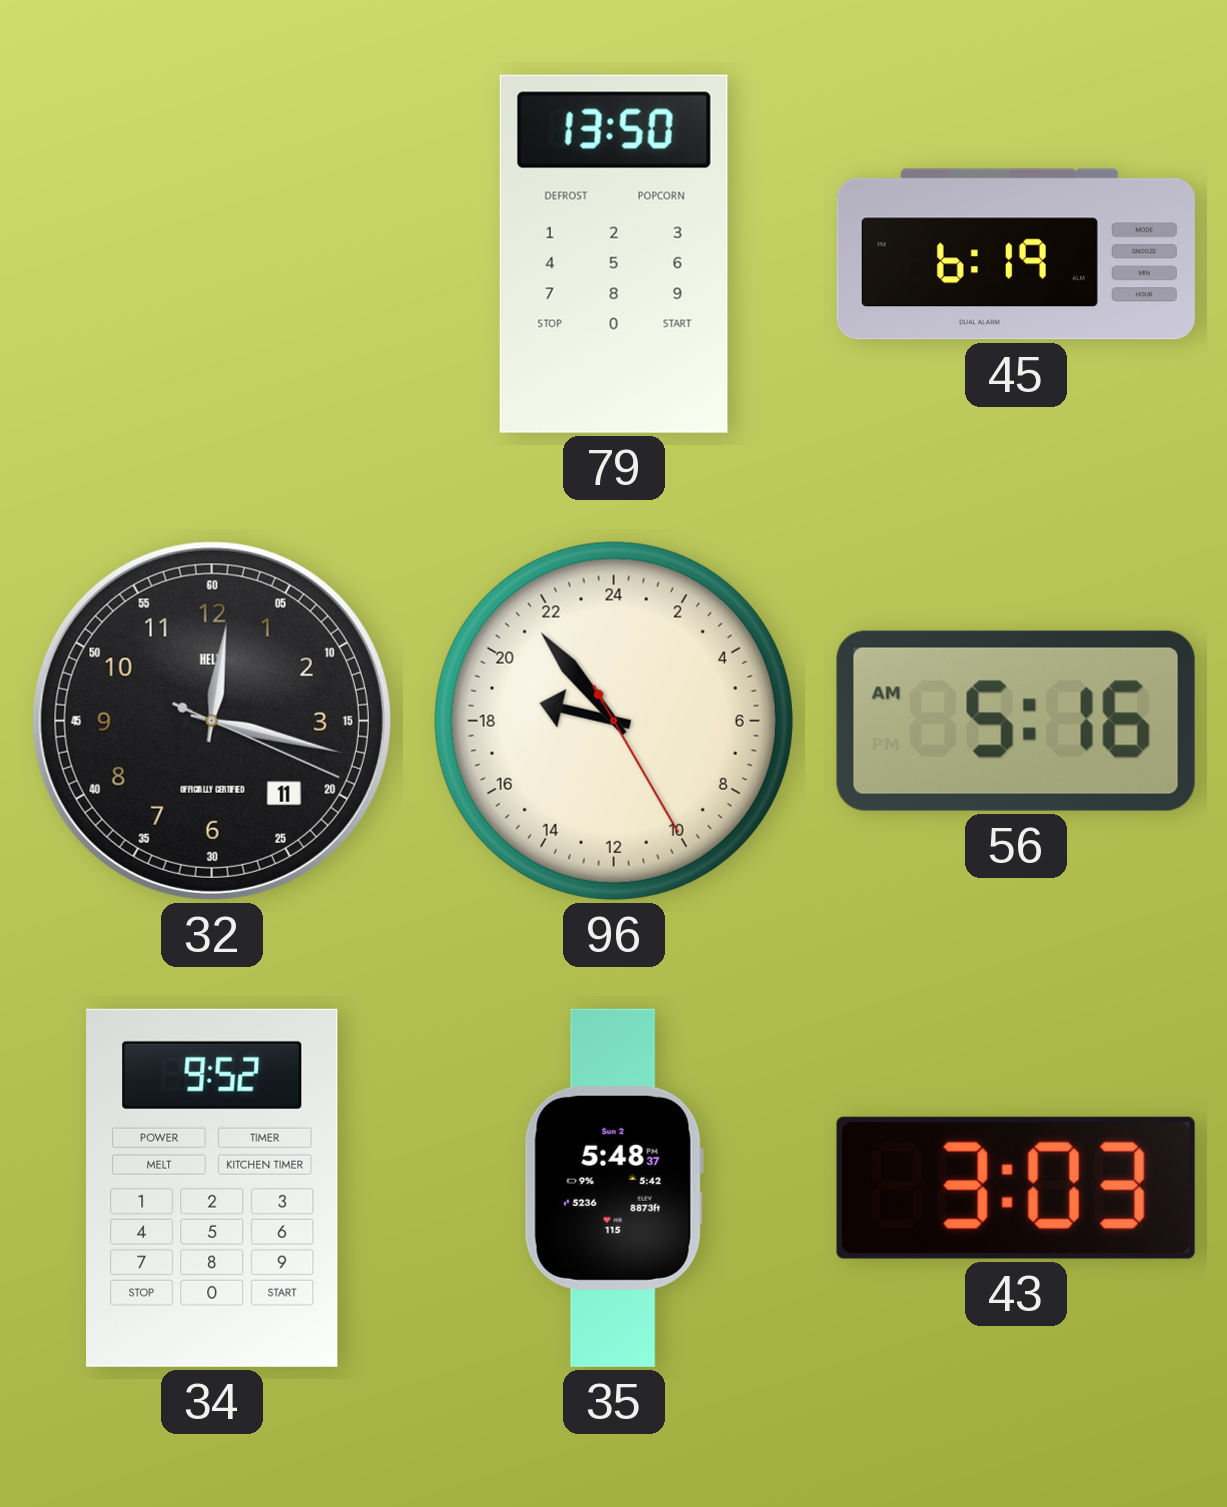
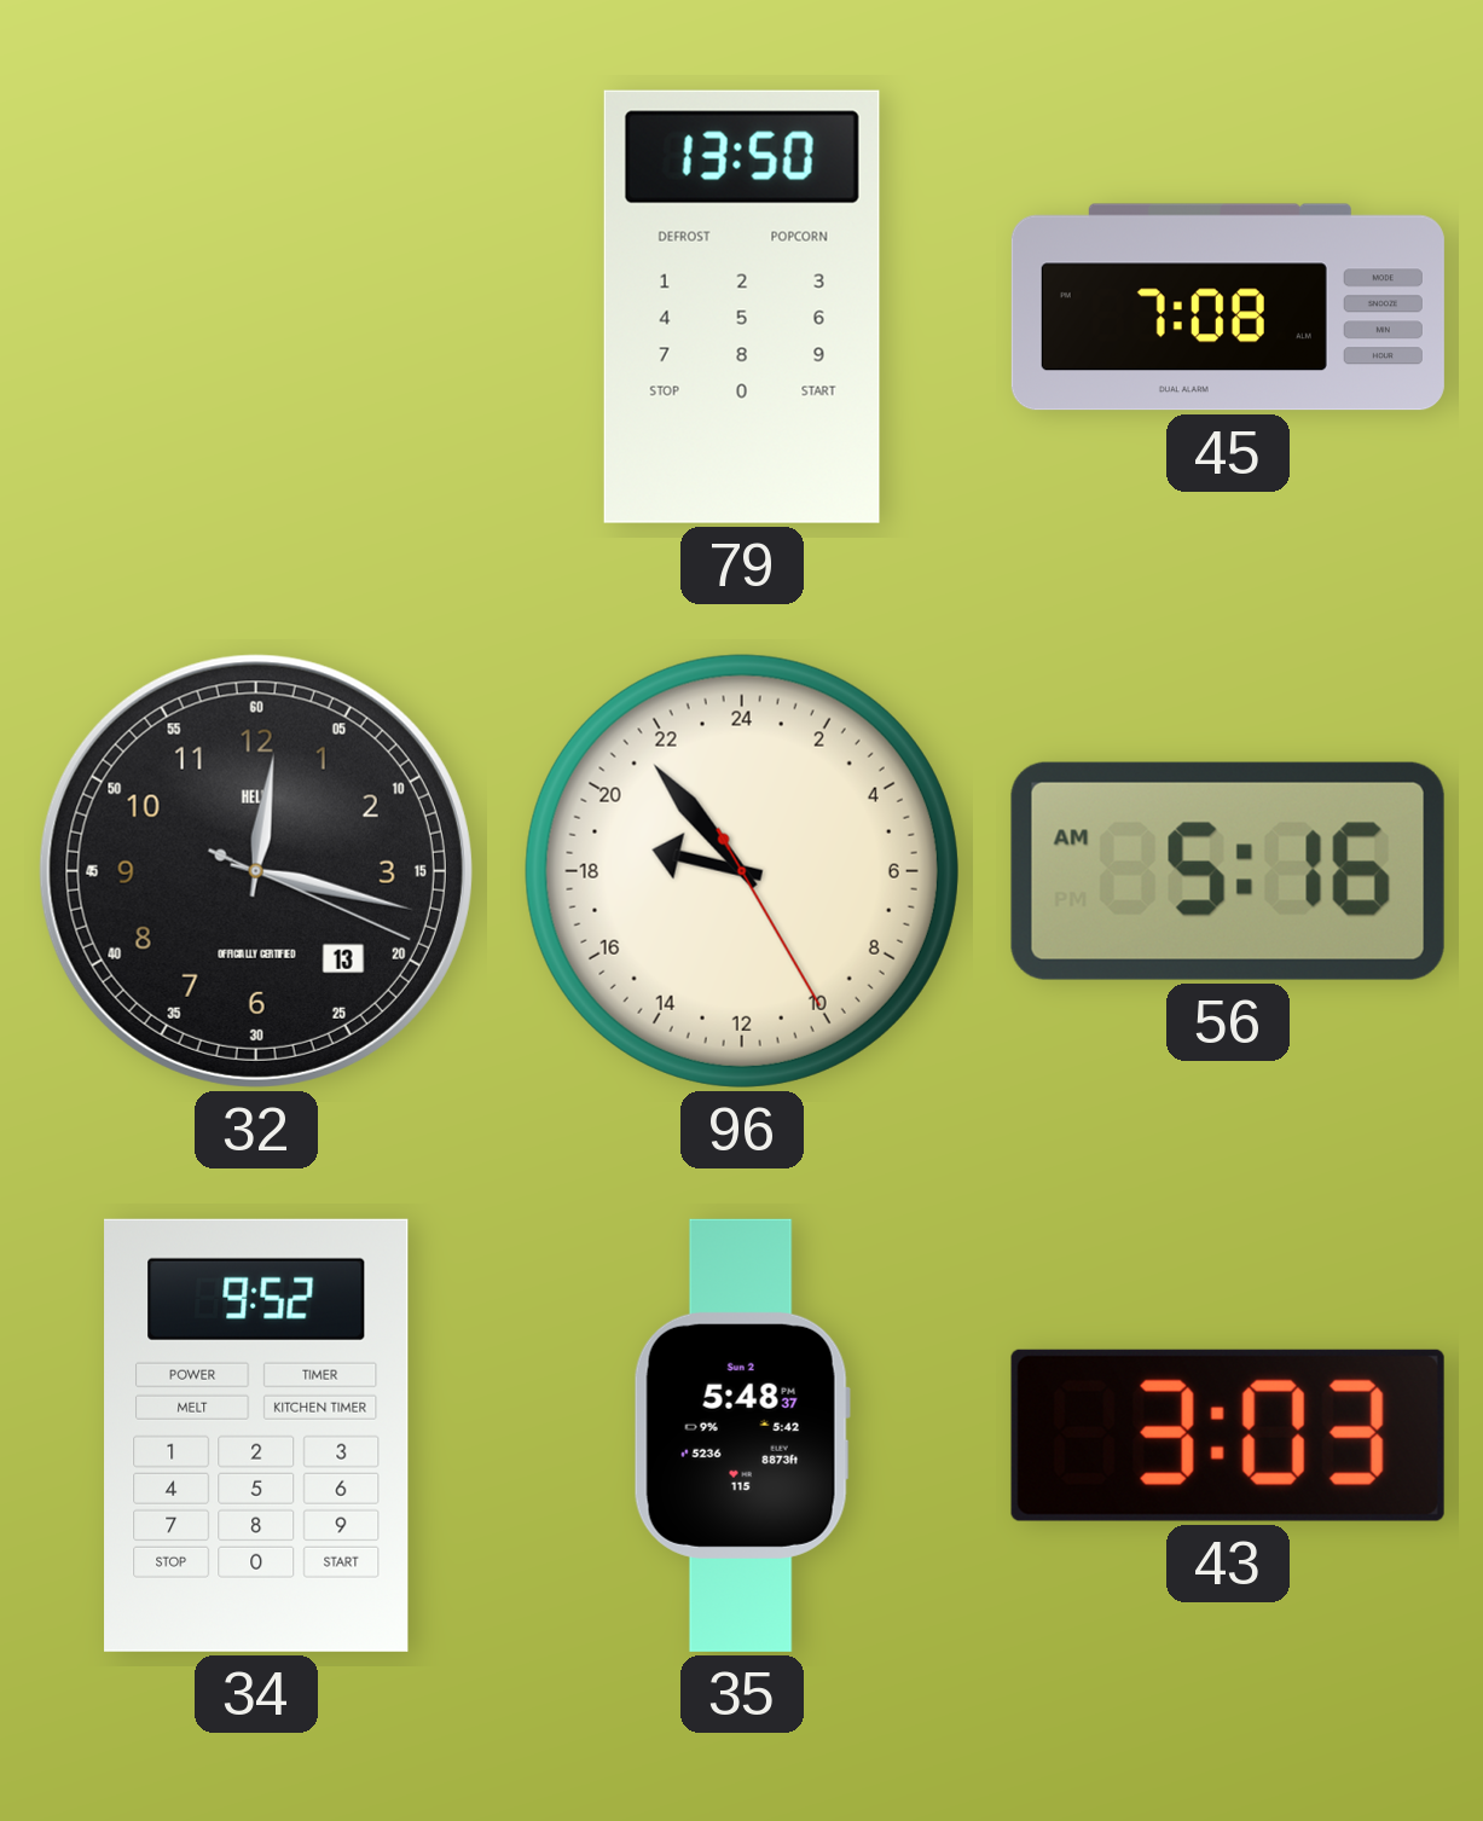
45: 6:19 -> 7:08
32 date: 11 -> 13
